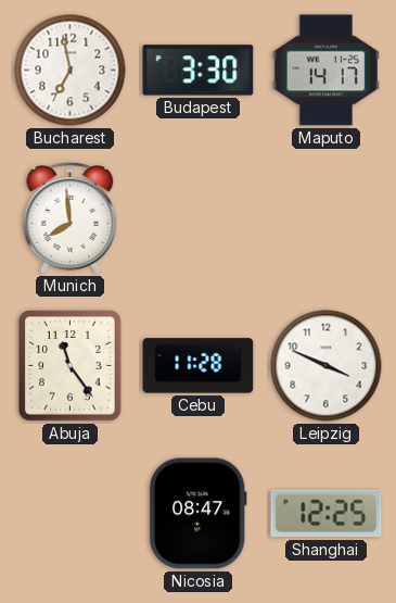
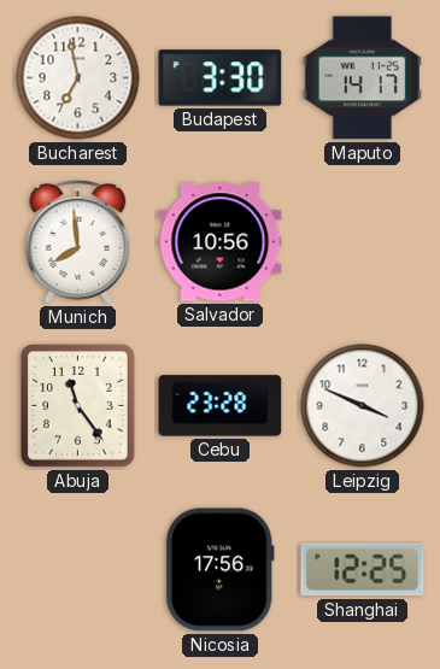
Salvador: none -> 10:56
Cebu: 11:28 -> 23:28
Nicosia: 08:47 -> 17:56
